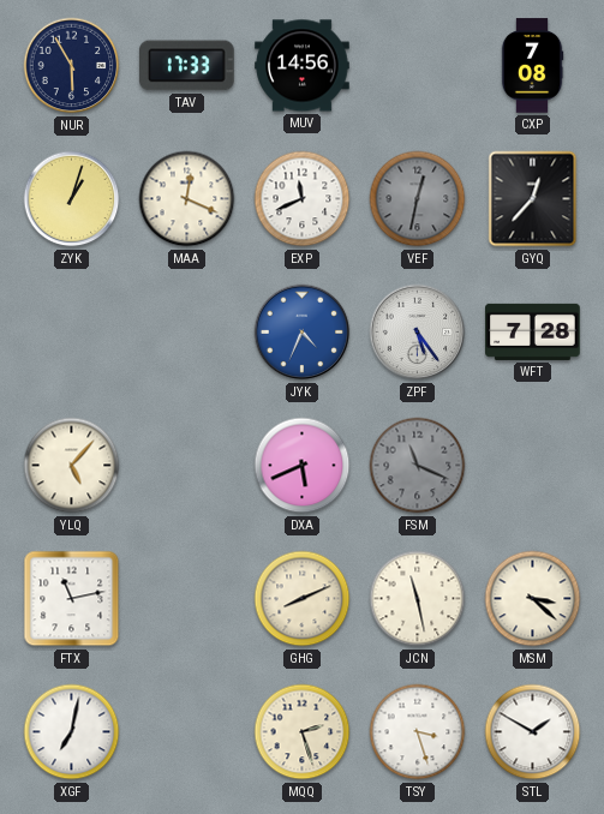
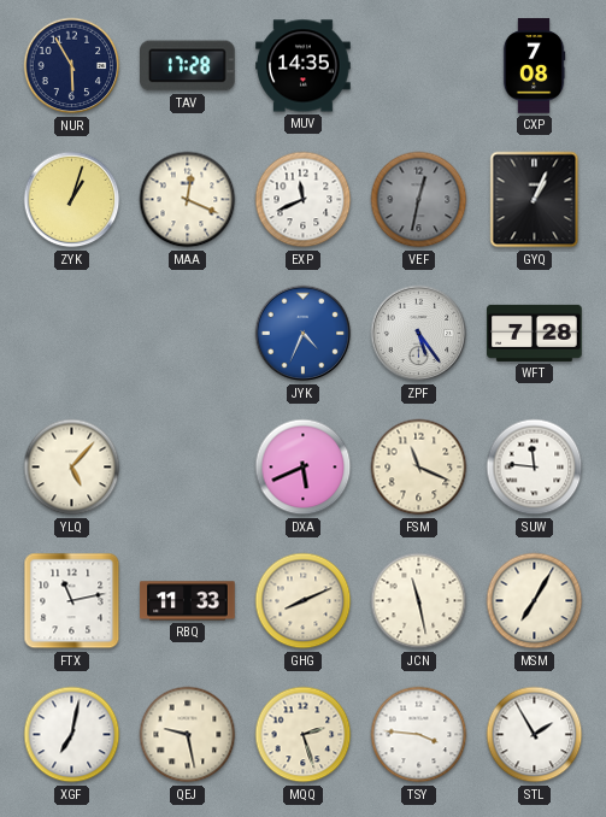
TAV: 17:33 -> 17:28
MUV: 14:56 -> 14:35
GYQ: 12:37 -> 1:04
FSM dial: grey -> cream
SUW: none -> 11:46
RBQ: none -> 11:33
MSM: 3:22 -> 7:05
QEJ: none -> 9:28
TSY: 3:27 -> 3:46
STL: 1:50 -> 1:55
